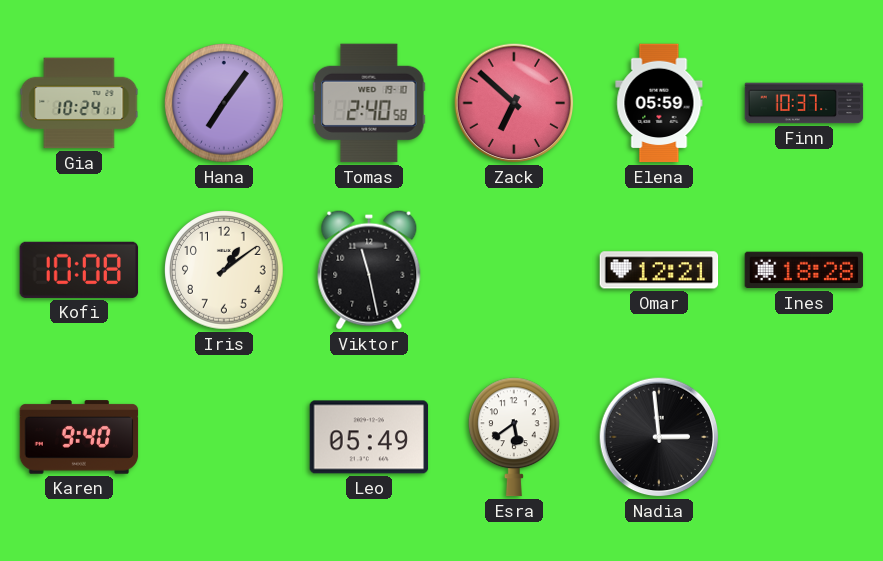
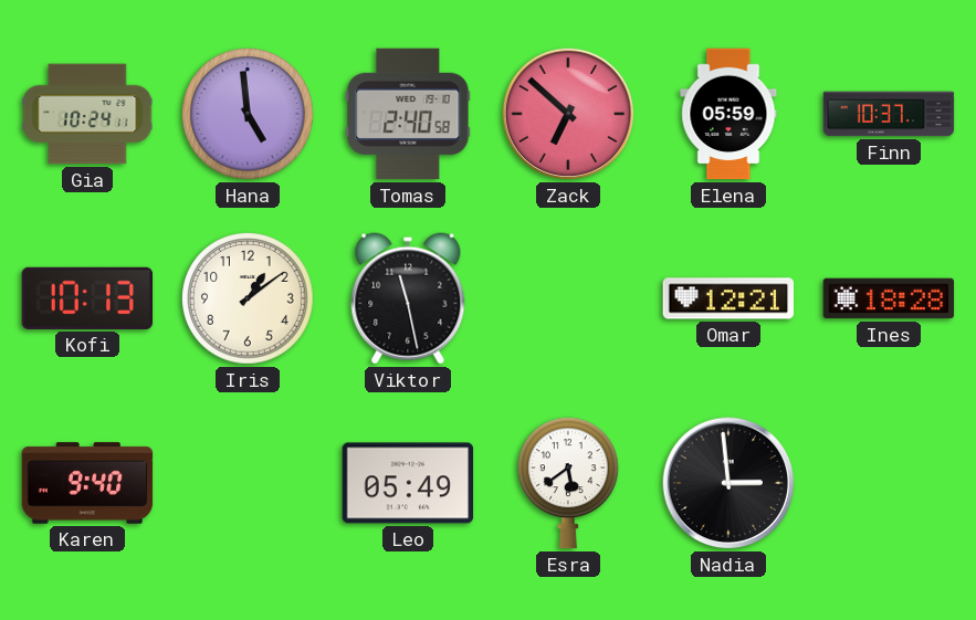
Hana: 7:06 -> 4:59
Kofi: 10:08 -> 10:13
